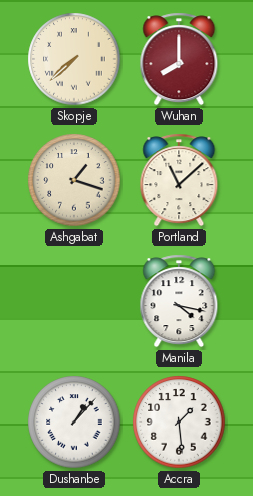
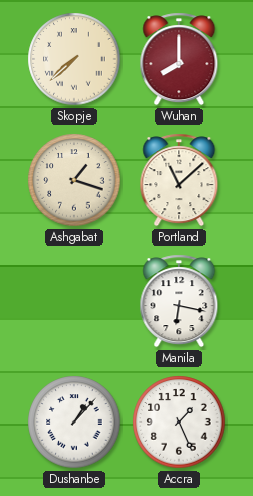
Manila: 4:17 -> 6:17
Accra: 1:29 -> 1:26
